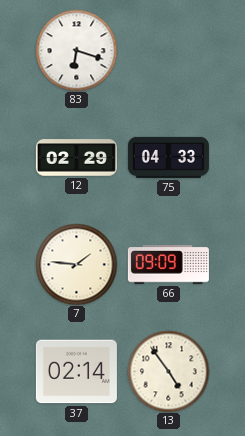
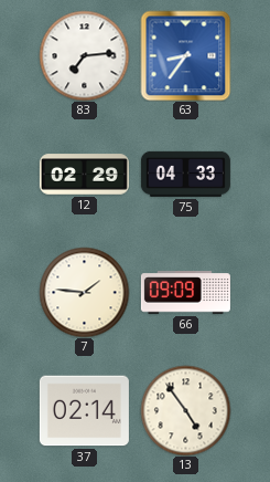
83: 6:18 -> 7:14
63: none -> 8:36
